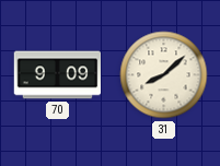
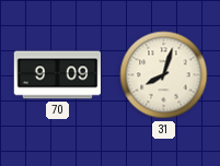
31: 8:08 -> 8:03
